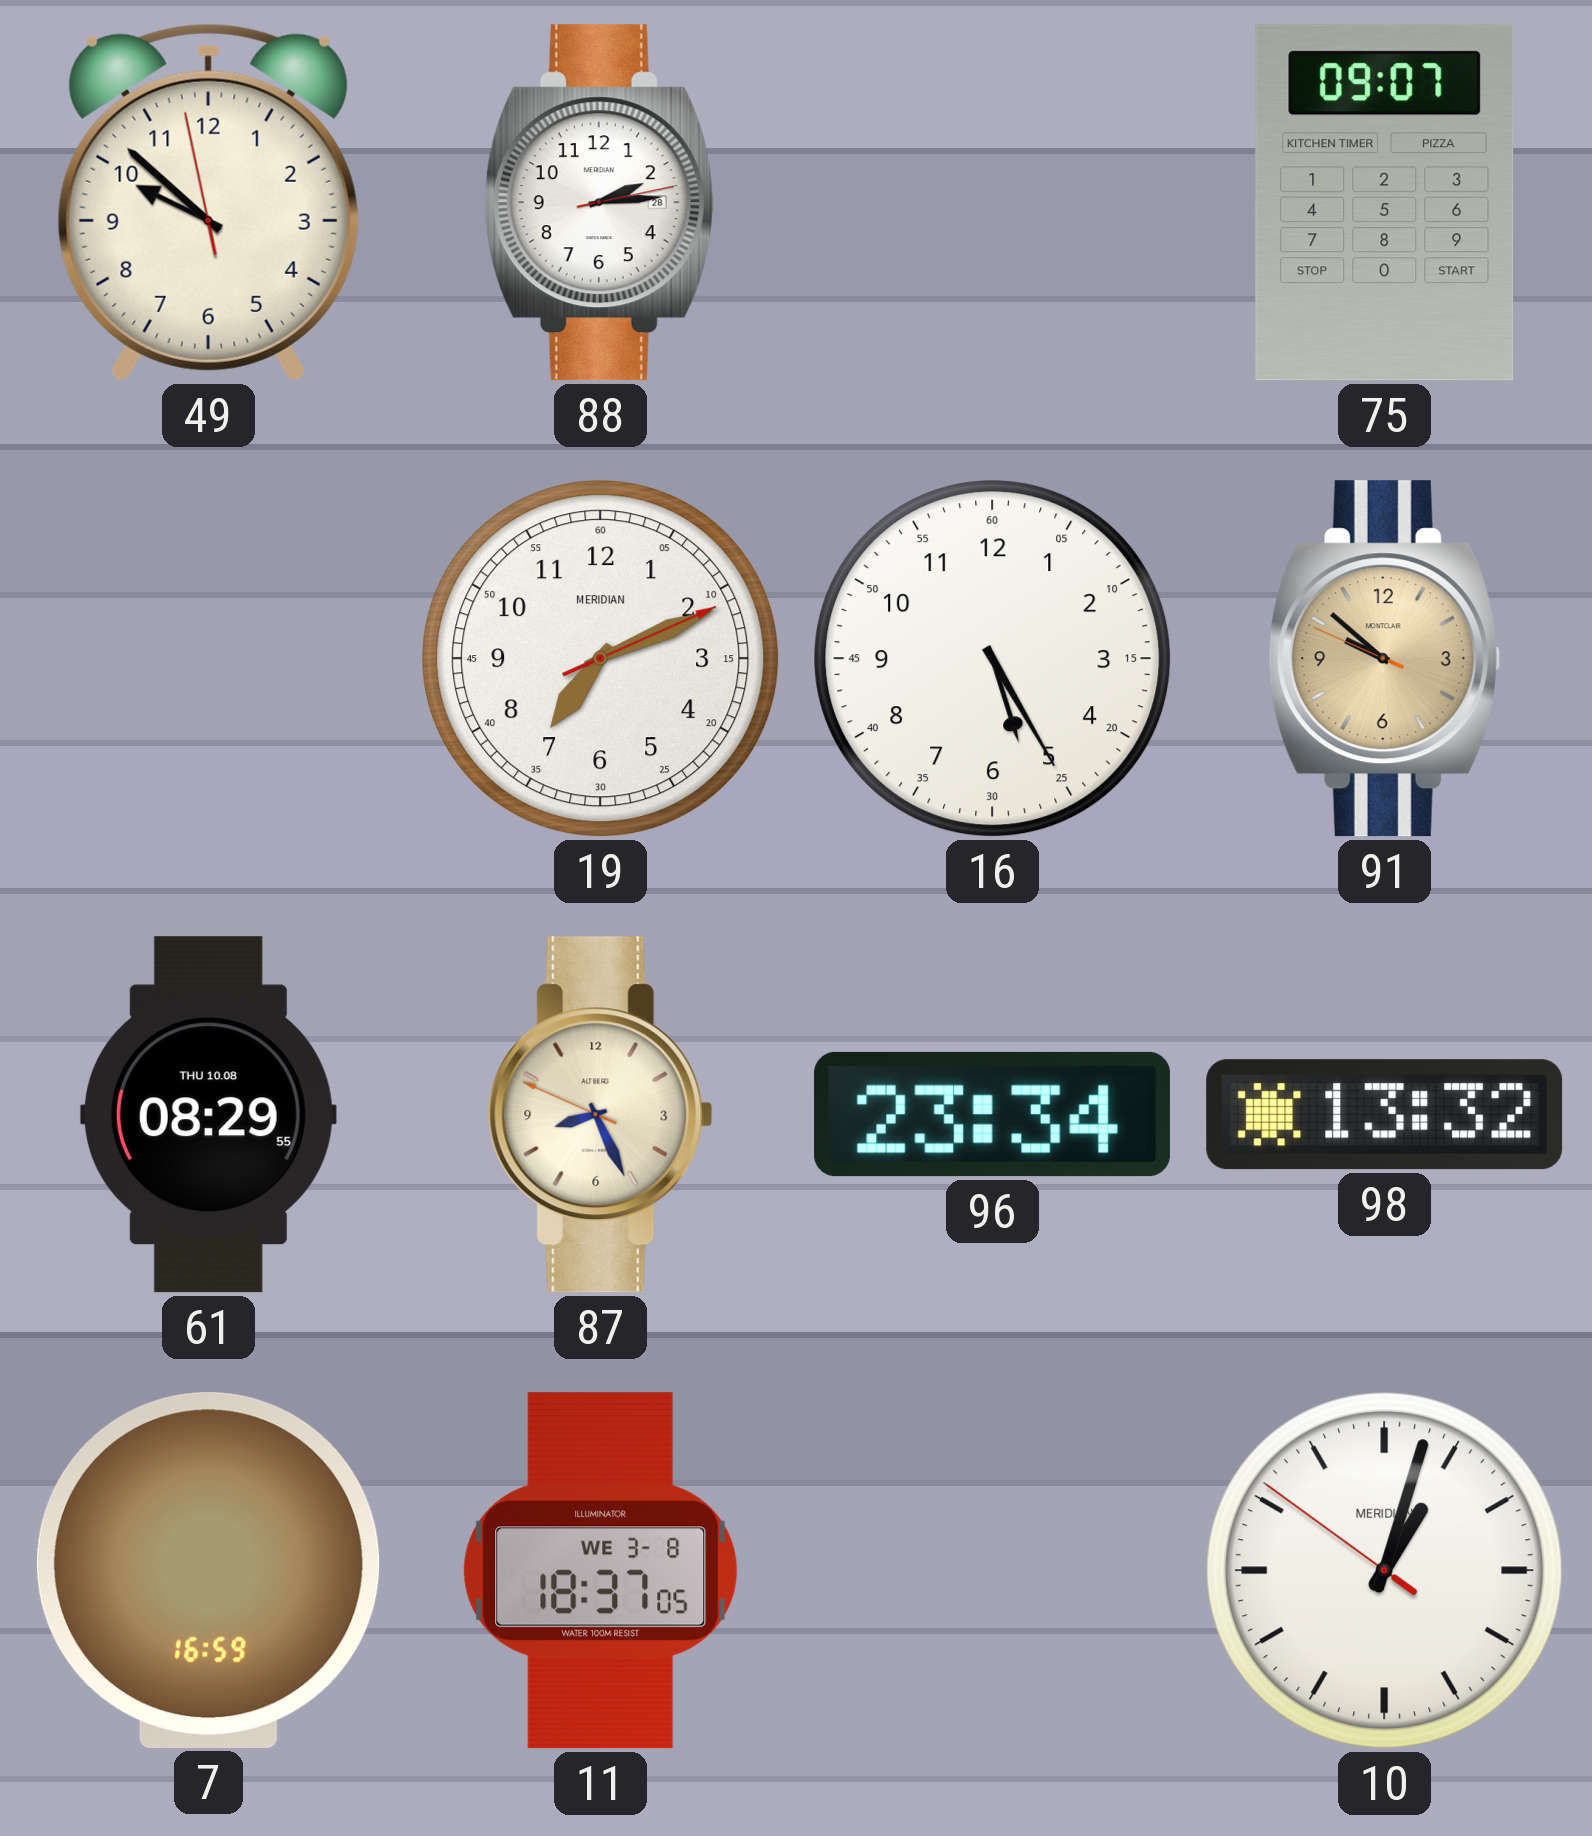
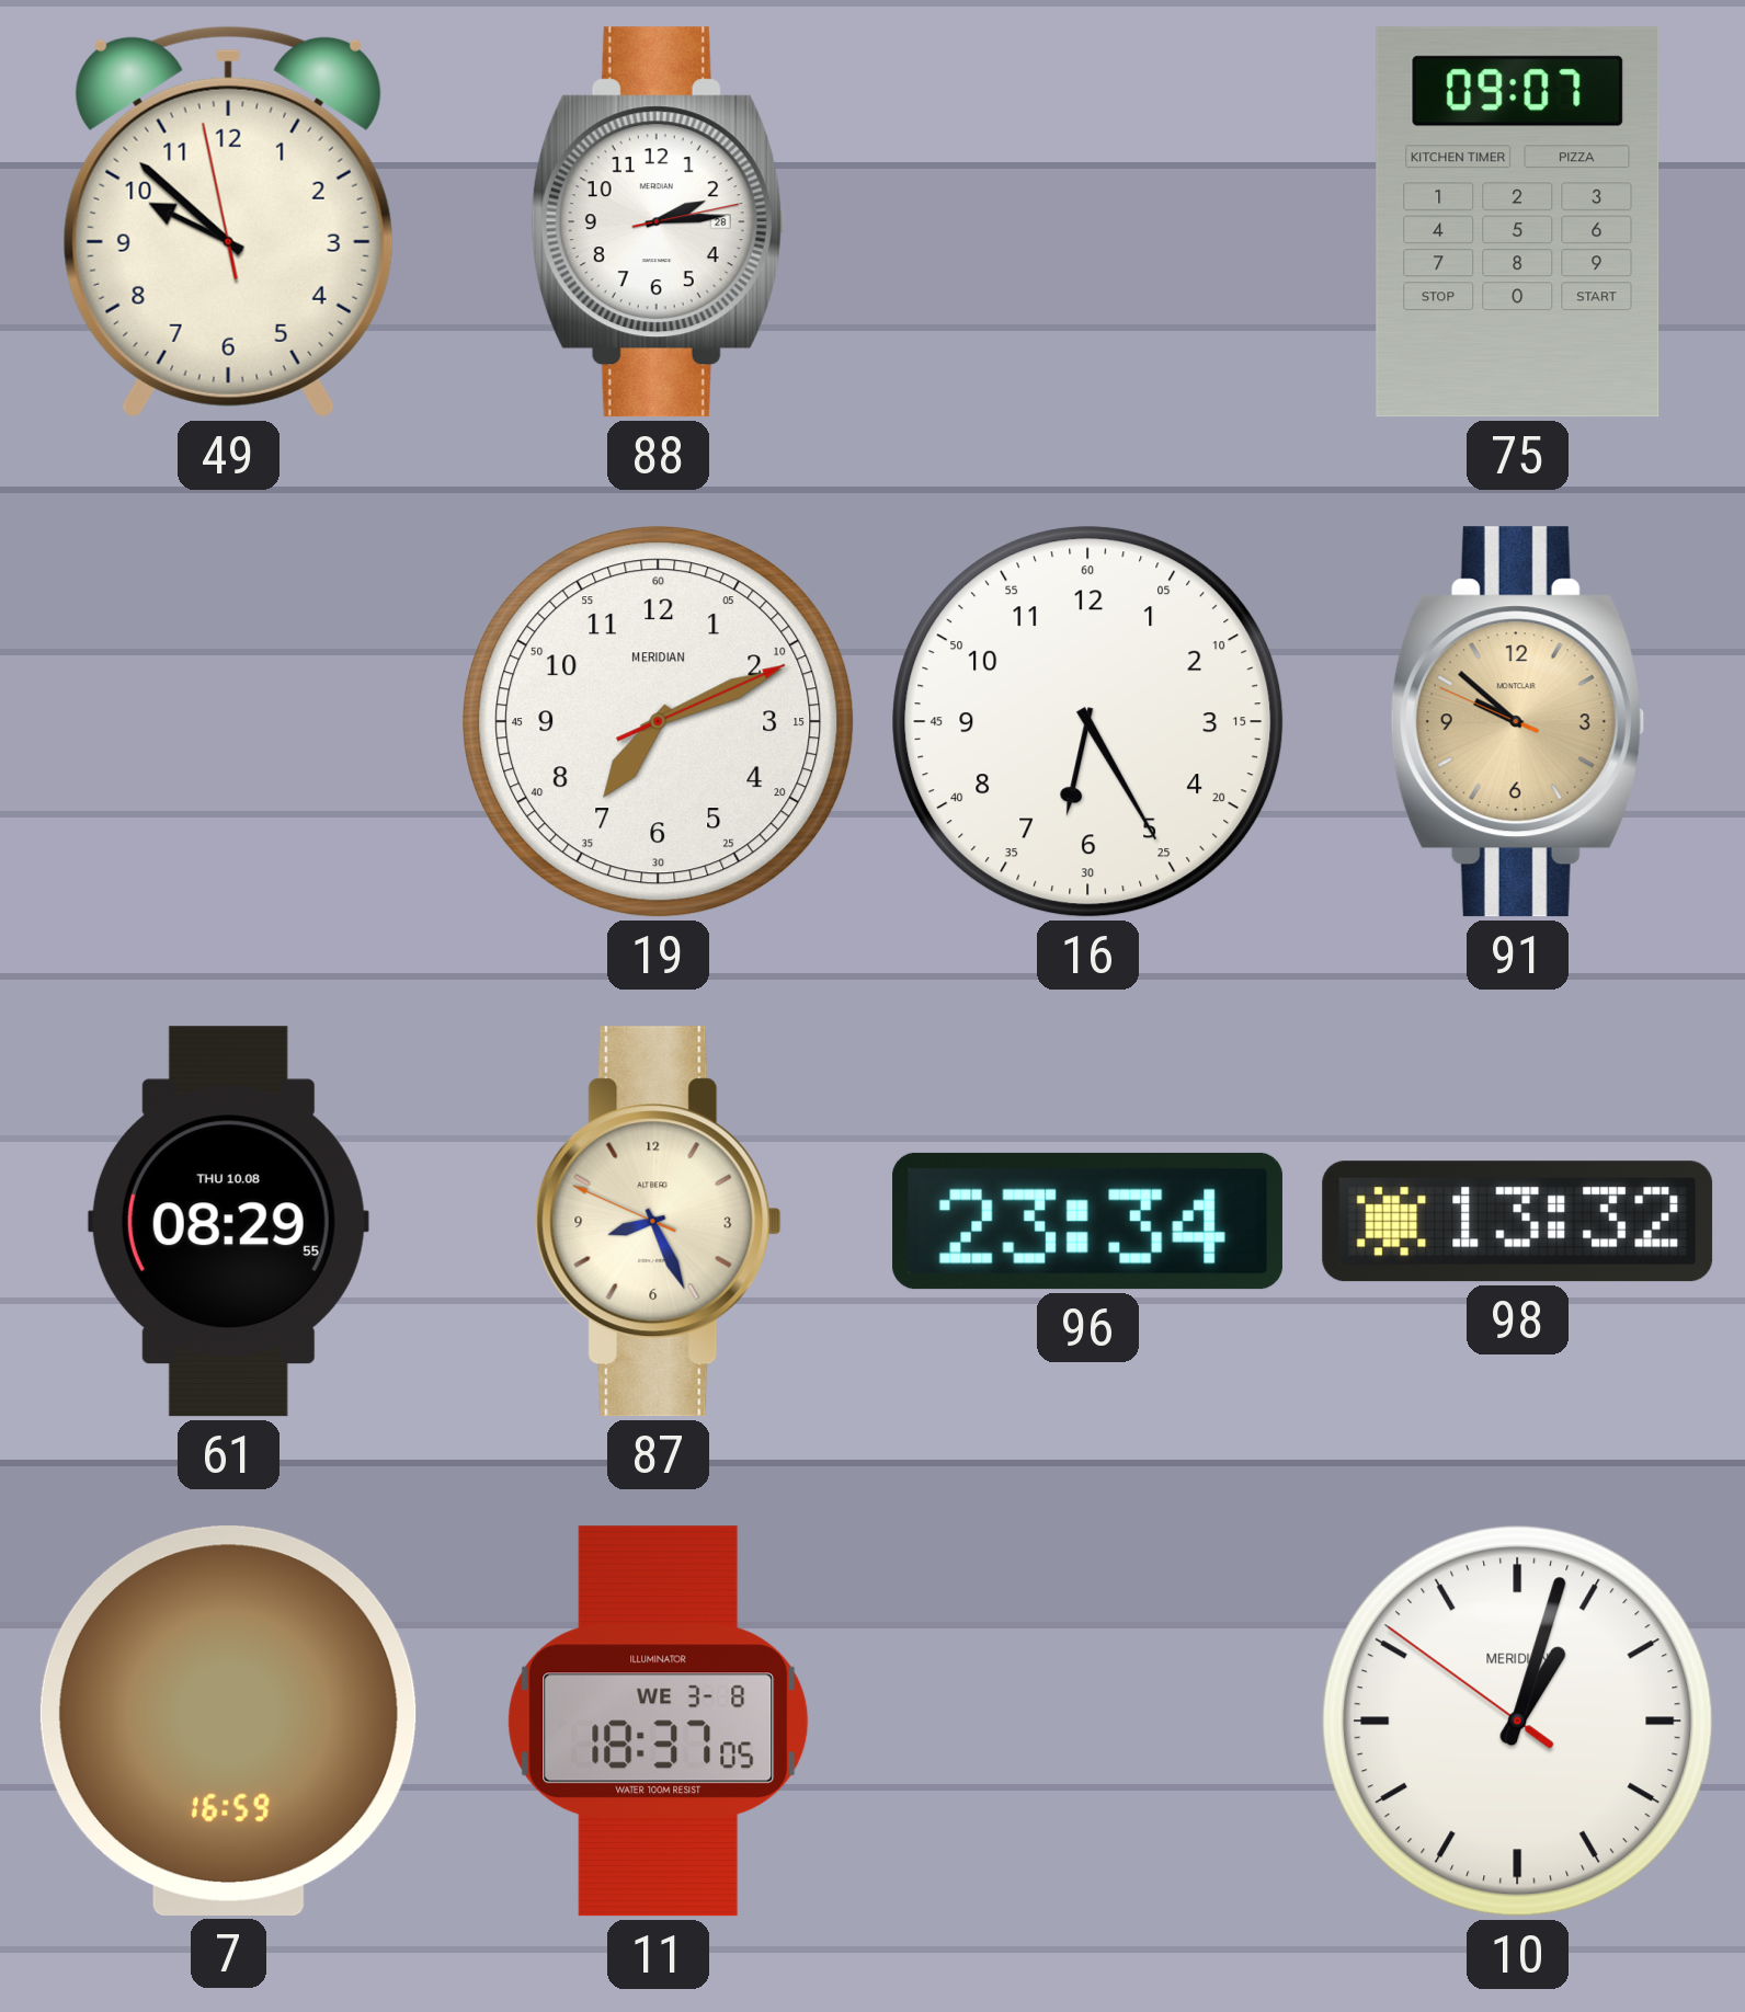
16: 5:25 -> 6:25
